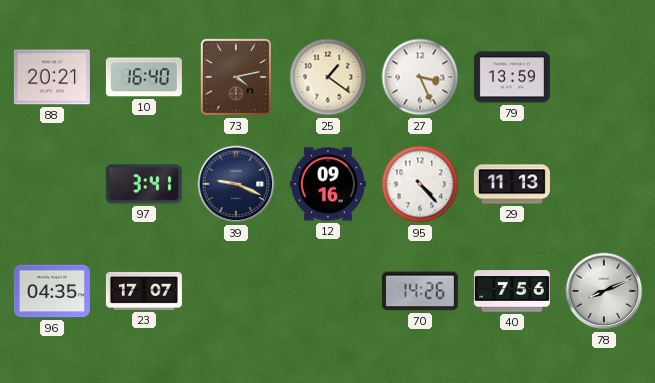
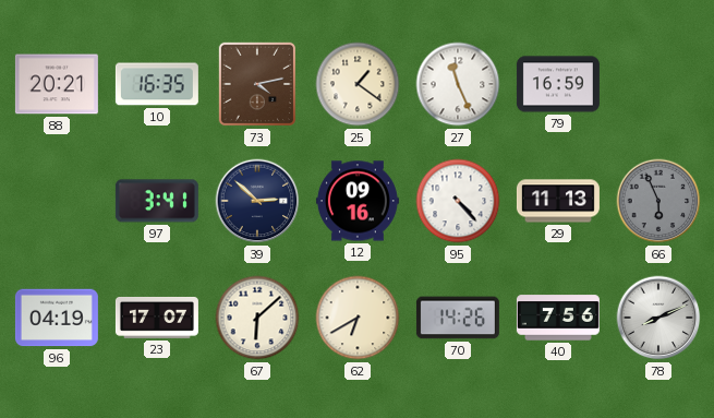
10: 16:40 -> 16:35
27: 3:26 -> 11:26
79: 13:59 -> 16:59
39: 9:19 -> 2:52
66: none -> 5:56
96: 04:35 -> 04:19
67: none -> 6:08
62: none -> 6:40
